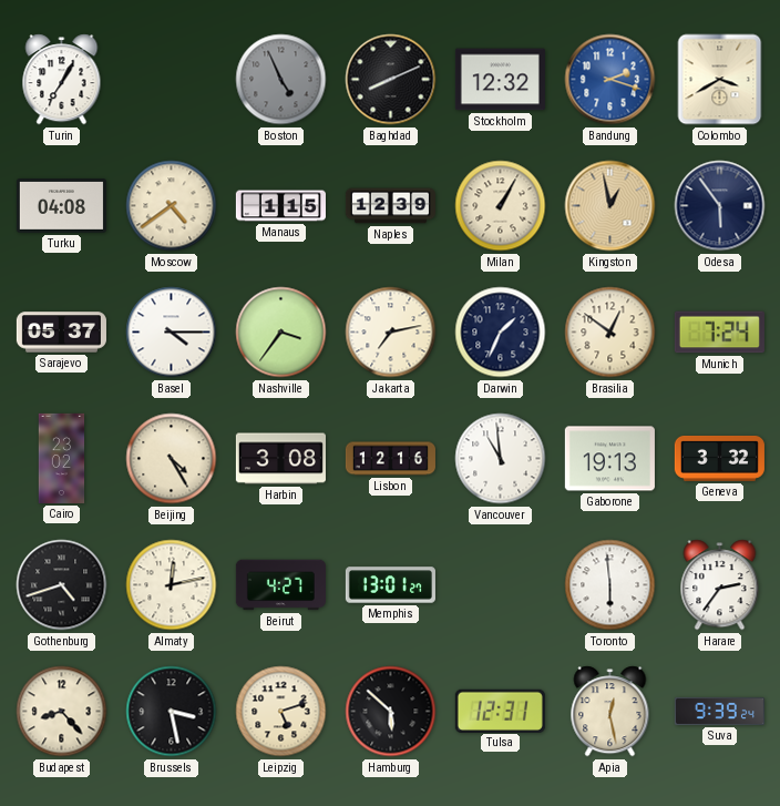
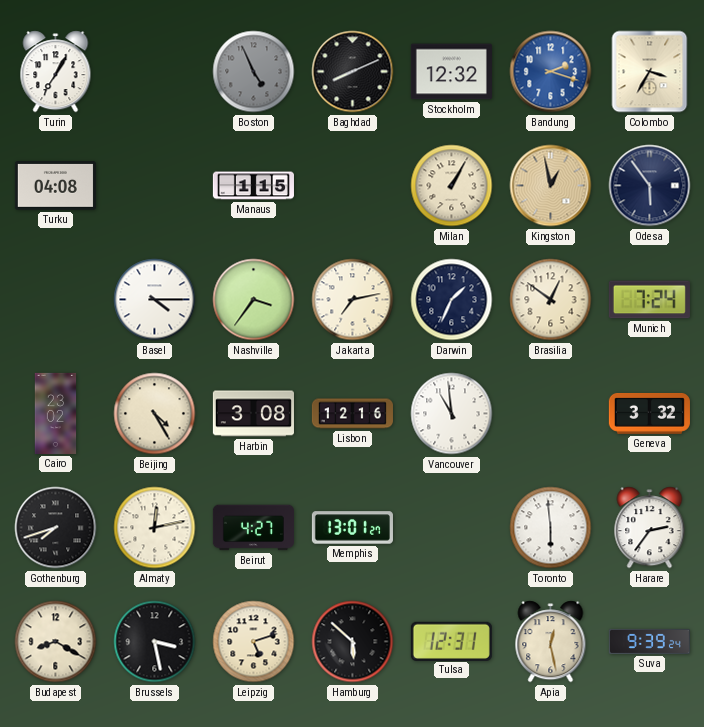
Colombo: 3:40 -> 3:35
Moscow: 4:39 -> none
Naples: 12:39 -> none
Sarajevo: 05:37 -> none
Gaborone: 19:13 -> none
Gothenburg: 4:42 -> 7:42
Budapest: 8:23 -> 8:20
